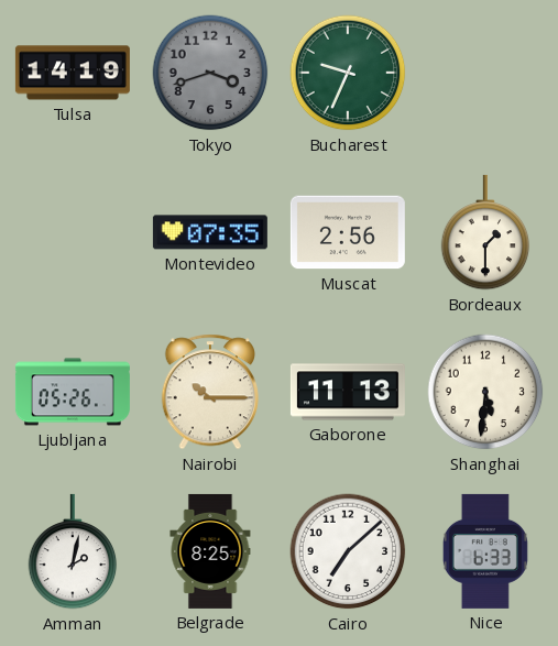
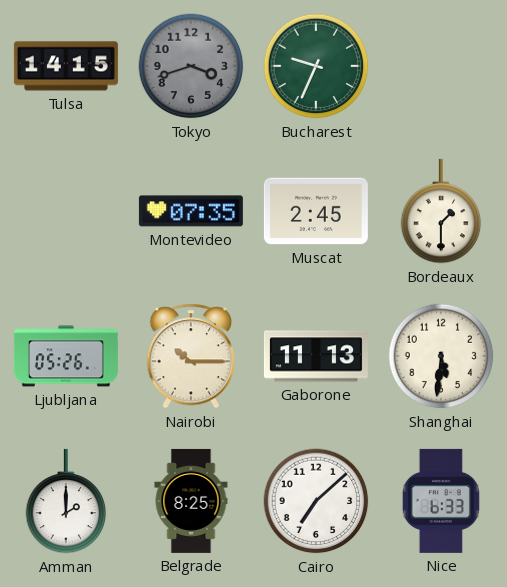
Tulsa: 14:19 -> 14:15
Muscat: 2:56 -> 2:45
Amman: 2:02 -> 2:00
